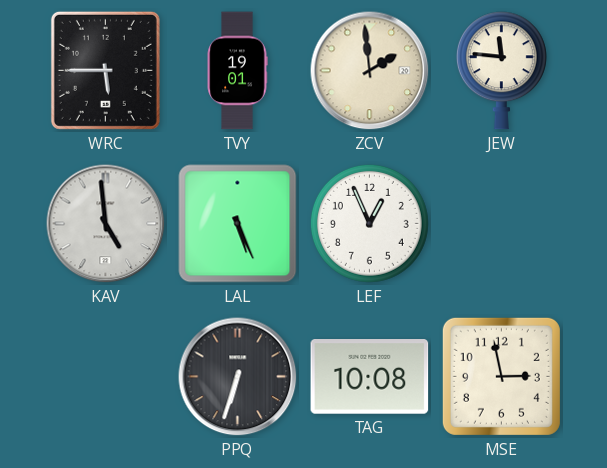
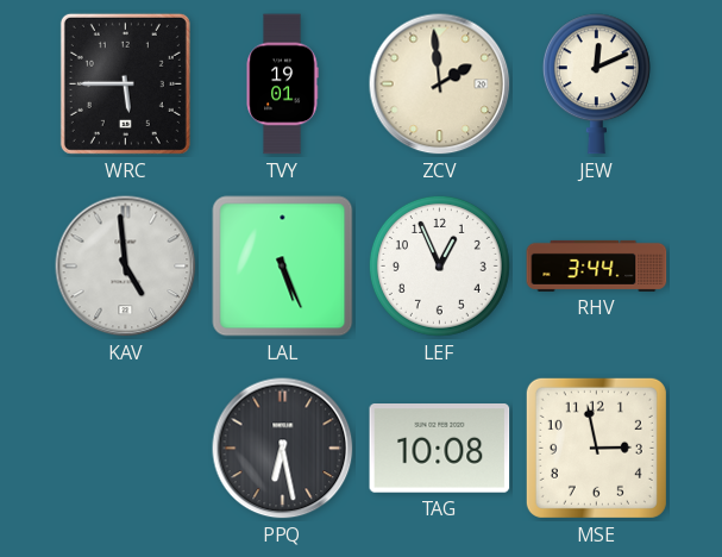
JEW: 11:46 -> 12:11
RHV: none -> 3:44
PPQ: 6:33 -> 6:28
